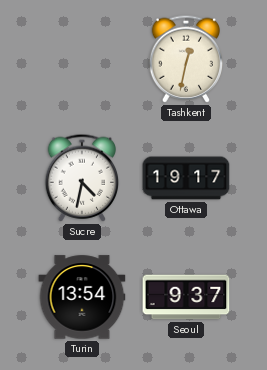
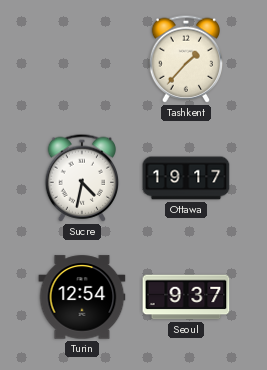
Tashkent: 12:32 -> 1:37
Turin: 13:54 -> 12:54
